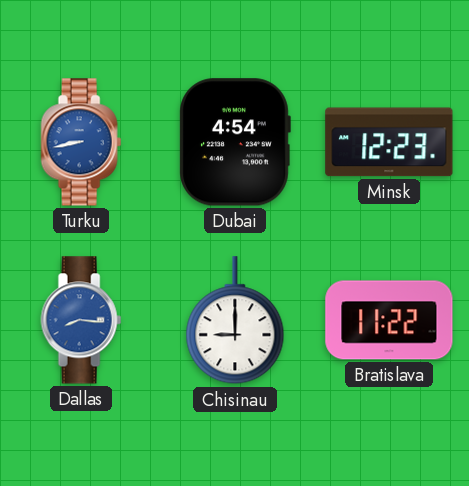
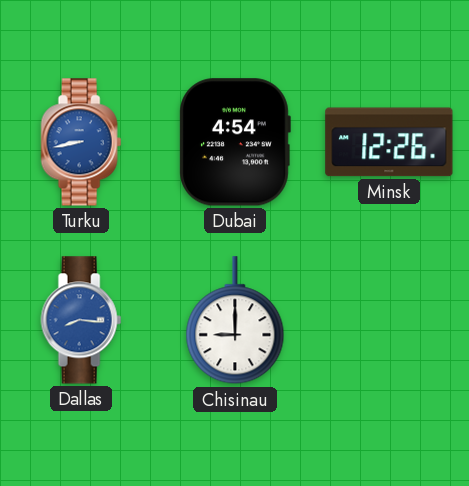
Minsk: 12:23 -> 12:26
Bratislava: 11:22 -> none
